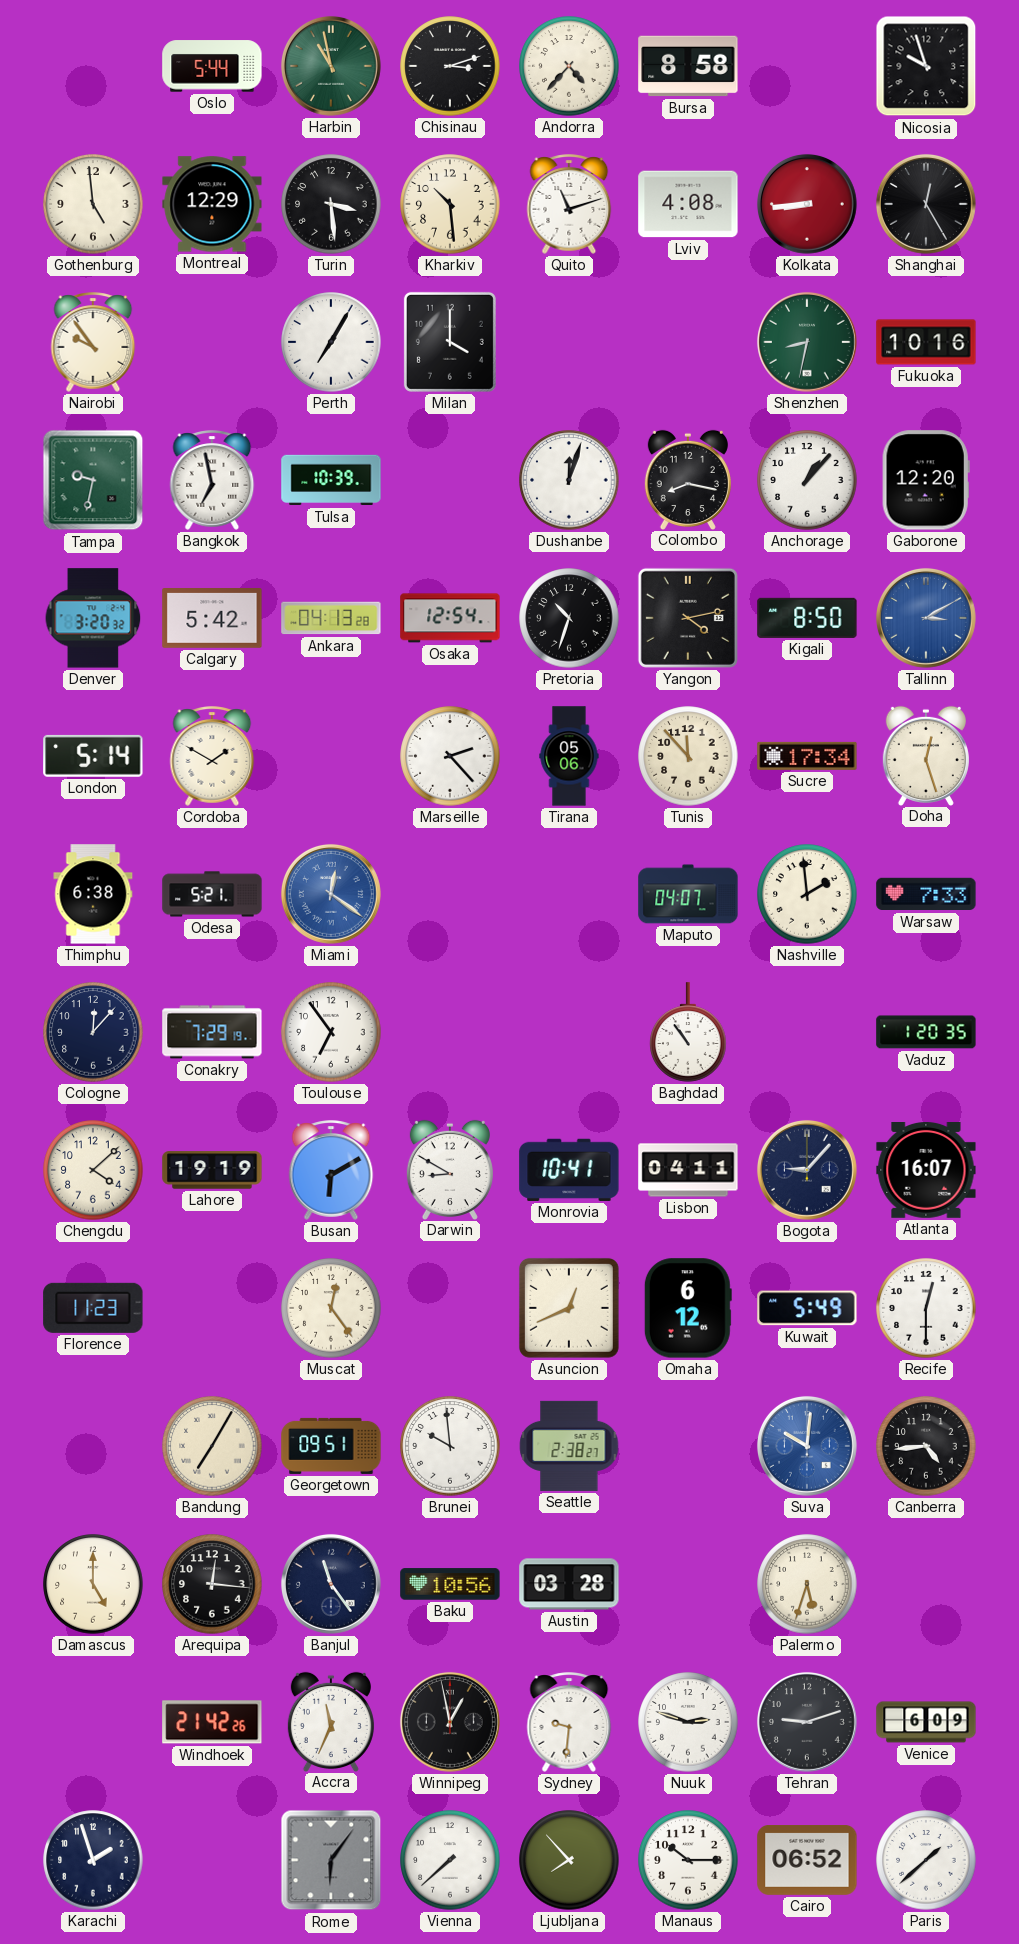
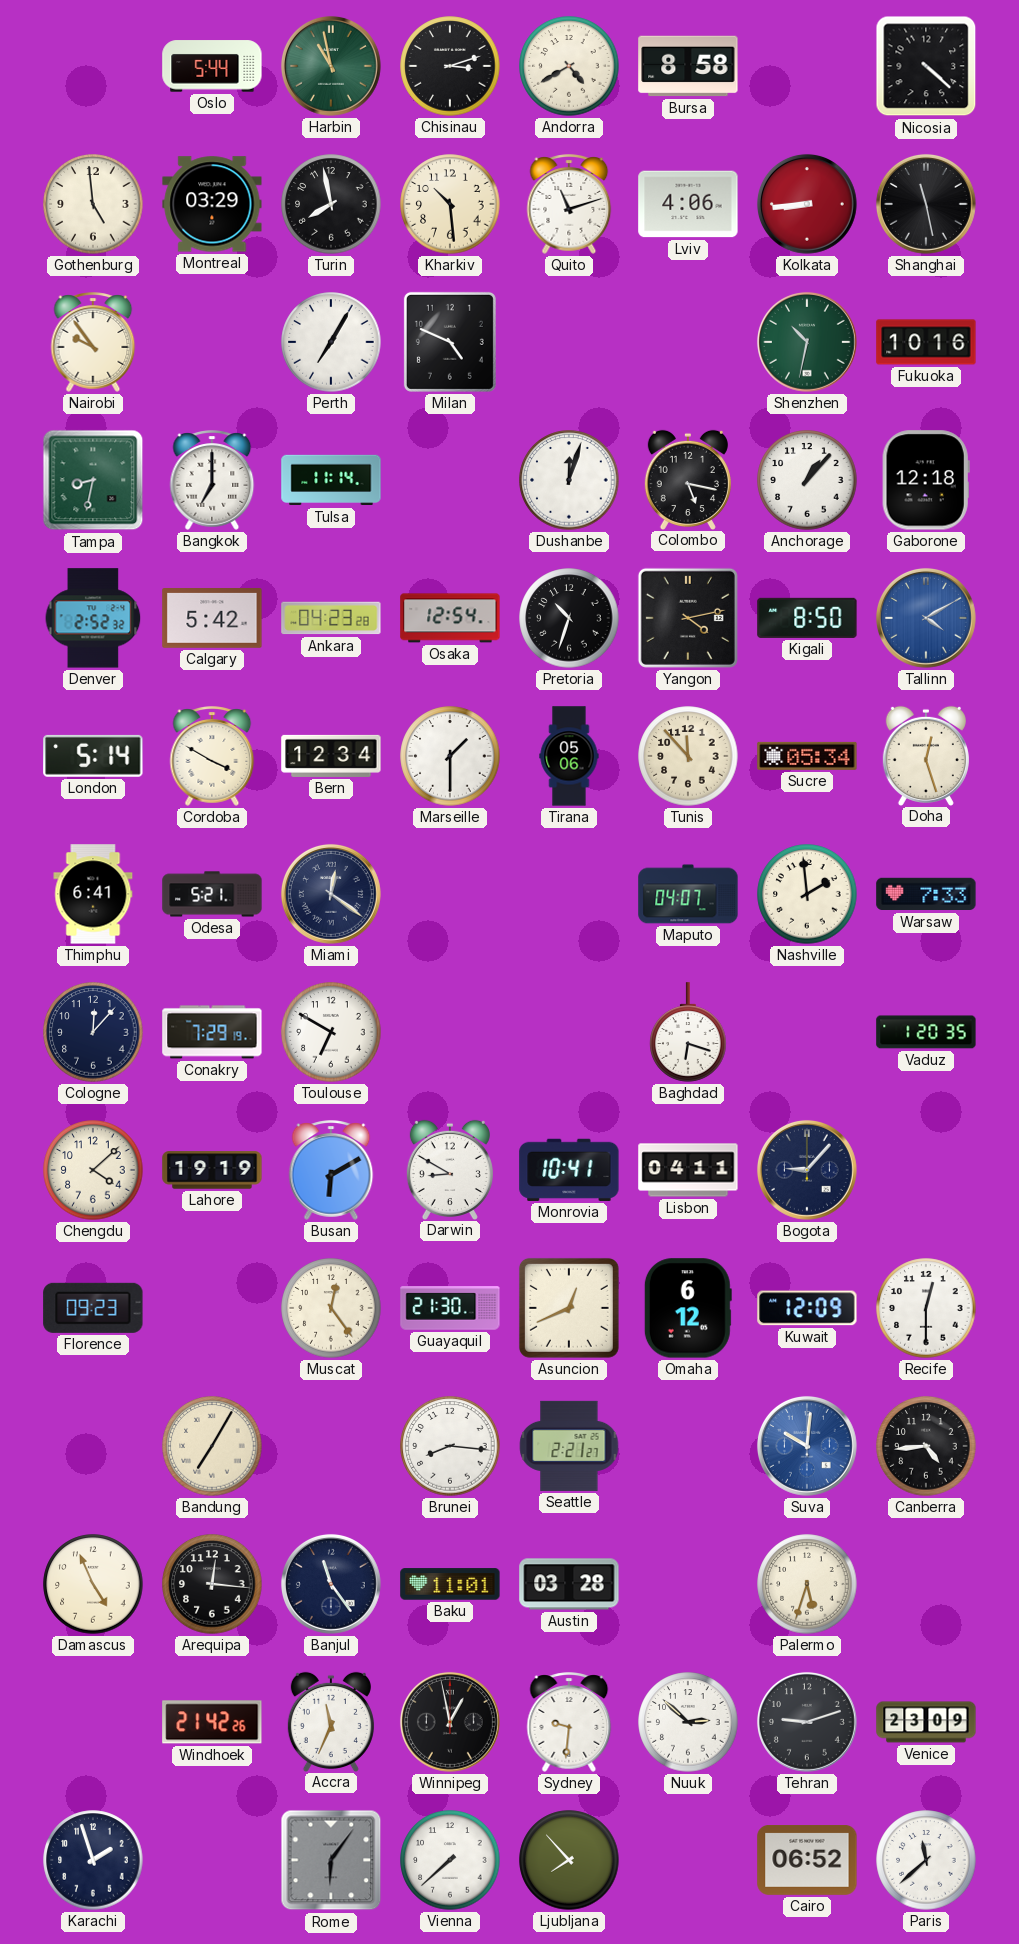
Andorra: 4:37 -> 4:40
Nicosia: 9:57 -> 4:22
Montreal: 12:29 -> 03:29
Turin: 3:29 -> 7:58
Lviv: 4:08 -> 4:06
Shanghai: 12:25 -> 11:28
Milan: 4:00 -> 4:49
Shenzhen: 8:32 -> 10:32
Tampa: 9:32 -> 8:32
Bangkok: 6:58 -> 7:00
Tulsa: 10:39 -> 11:14
Colombo: 8:17 -> 5:17
Gaborone: 12:20 -> 12:18
Denver: 3:20 -> 2:52
Ankara: 04:13 -> 04:23
Tallinn: 3:10 -> 4:10
Cordoba: 1:50 -> 3:50
Bern: none -> 12:34
Marseille: 2:23 -> 1:30
Sucre: 17:34 -> 05:34
Thimphu: 6:38 -> 6:41
Miami dial: blue -> navy
Toulouse: 6:54 -> 6:50
Baghdad: 10:54 -> 6:18
Atlanta: 16:07 -> none
Florence: 11:23 -> 09:23
Guayaquil: none -> 21:30
Kuwait: 5:49 -> 12:09
Georgetown: 09:51 -> none
Brunei: 9:59 -> 8:16
Seattle: 2:38 -> 2:21
Damascus: 5:00 -> 4:56
Baku: 10:56 -> 11:01
Nuuk: 2:48 -> 2:52
Venice: 6:09 -> 23:09
Manaus: 10:15 -> none
Paris: 1:38 -> 11:38
